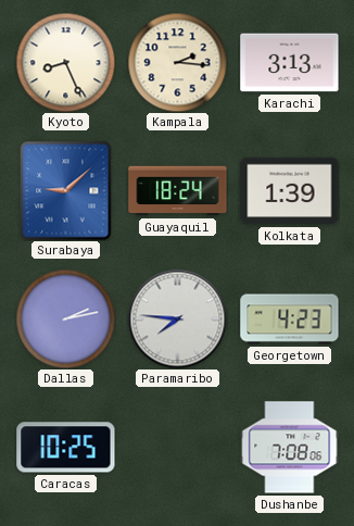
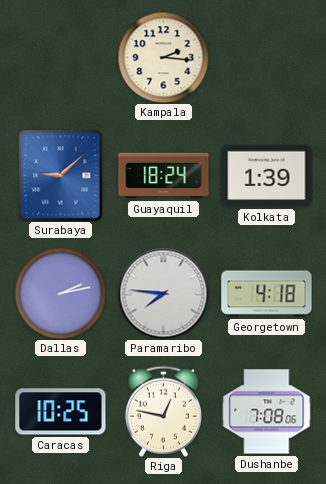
Kyoto: 8:26 -> none
Karachi: 3:13 -> none
Georgetown: 4:23 -> 4:18
Riga: none -> 12:47
